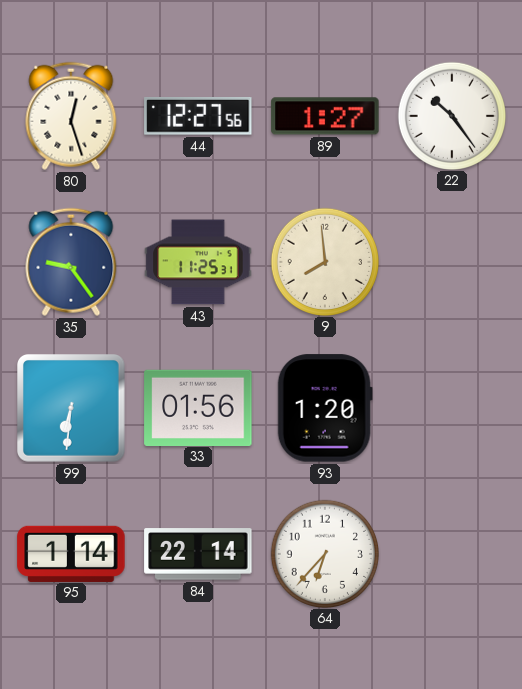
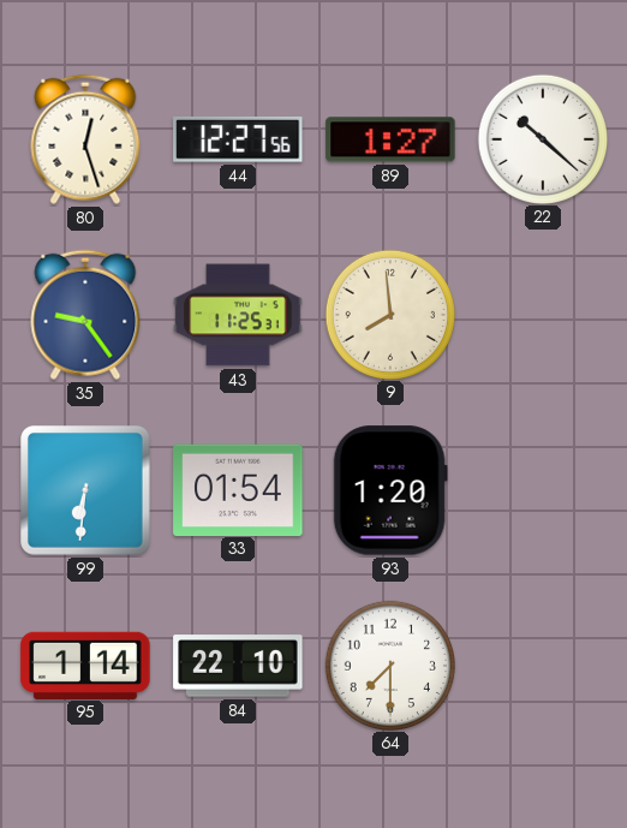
22: 10:24 -> 10:22
33: 01:56 -> 01:54
84: 22:14 -> 22:10
64: 6:37 -> 7:30
